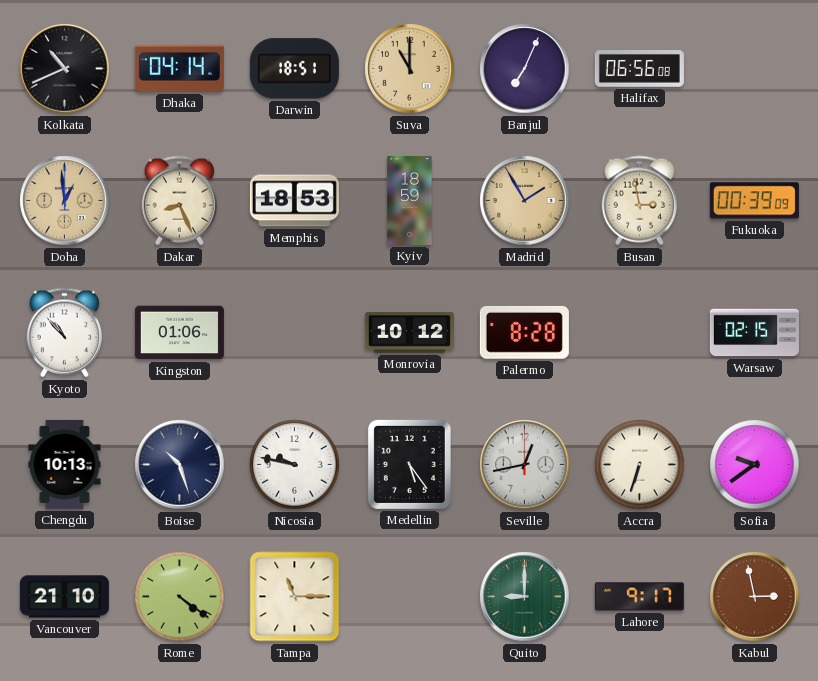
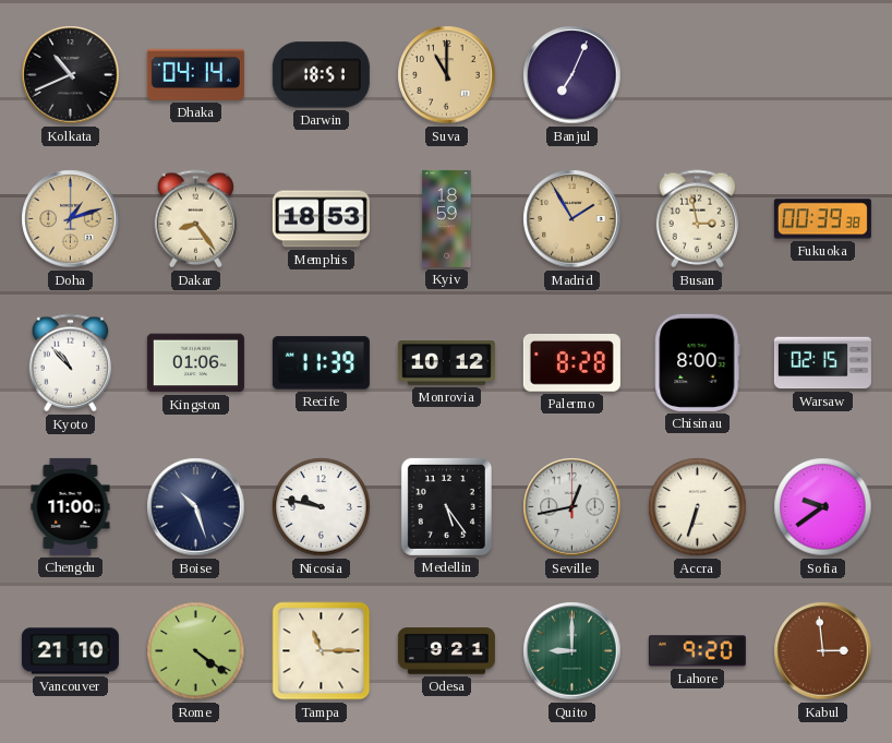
Halifax: 06:56 -> none
Doha: 12:59 -> 1:12
Dakar: 8:26 -> 8:24
Fukuoka: 00:39:09 -> 00:39:38
Recife: none -> 11:39
Chisinau: none -> 8:00
Chengdu: 10:13 -> 11:00
Odesa: none -> 9:21
Lahore: 9:17 -> 9:20
Kabul: 2:58 -> 2:59
